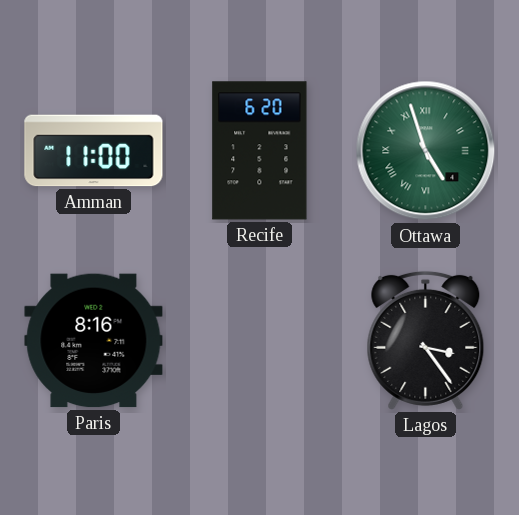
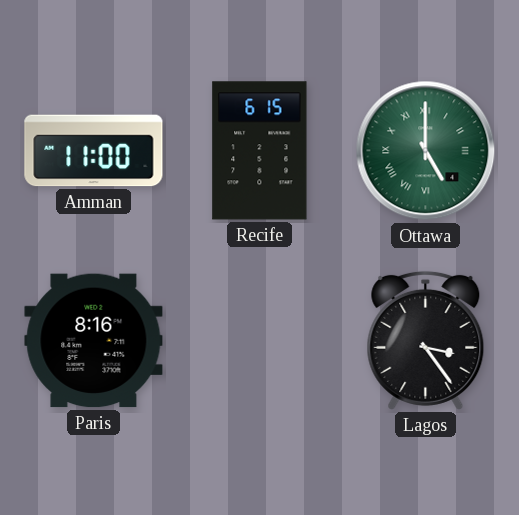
Recife: 6:20 -> 6:15
Ottawa: 4:57 -> 5:00
